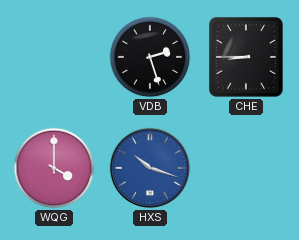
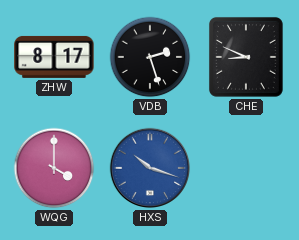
ZHW: none -> 8:17
CHE: 8:45 -> 8:49
